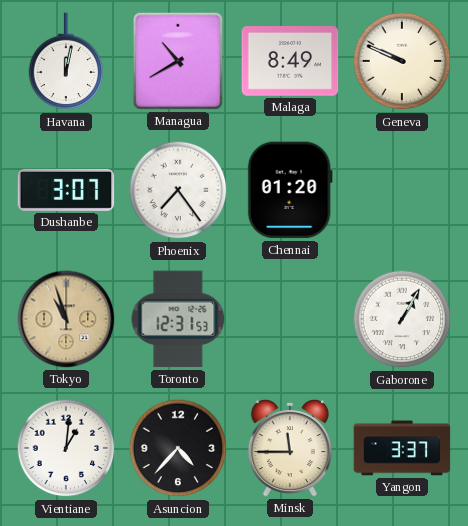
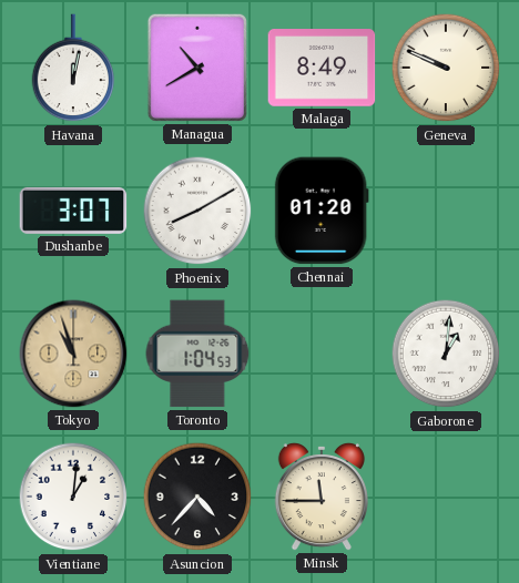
Phoenix: 7:24 -> 8:10
Toronto: 12:31 -> 1:04
Gaborone: 1:05 -> 1:01
Yangon: 3:37 -> none
